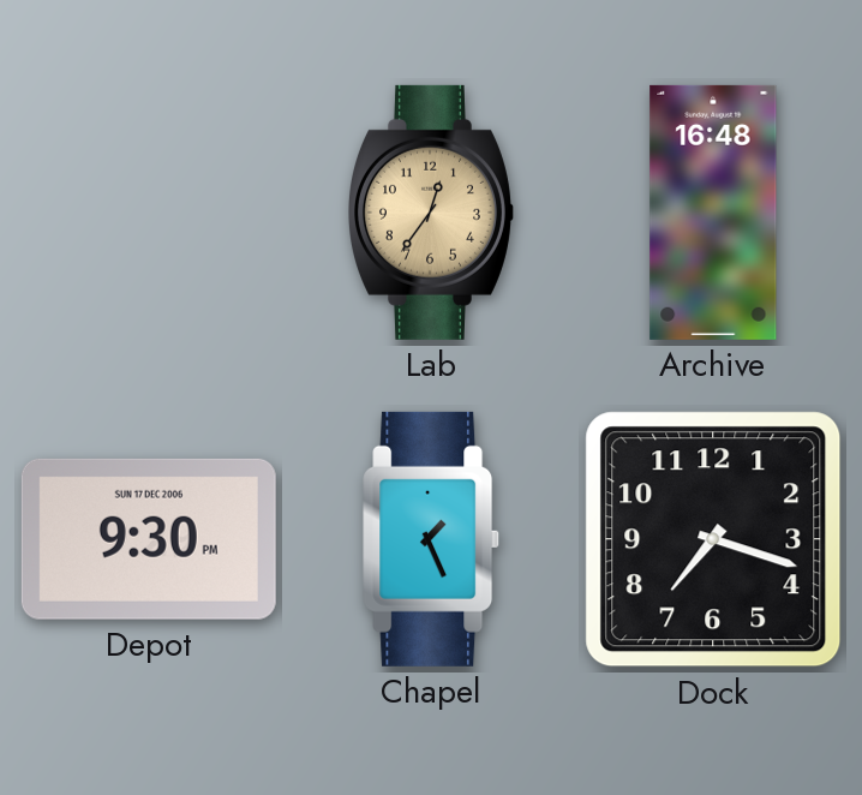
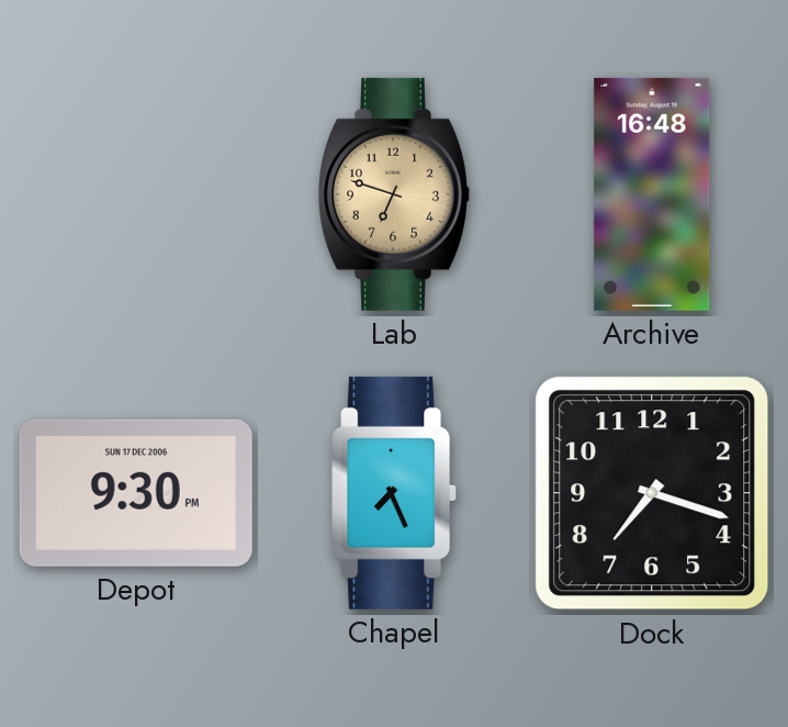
Lab: 12:36 -> 6:48
Chapel: 1:26 -> 7:26
